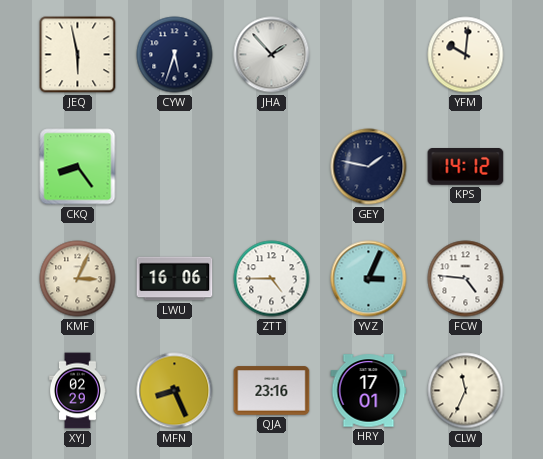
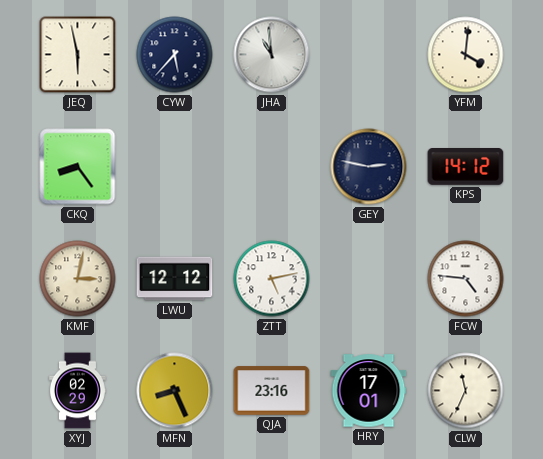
CYW: 5:33 -> 5:37
JHA: 1:53 -> 10:59
YFM: 10:01 -> 4:01
GEY: 1:47 -> 2:47
KMF: 3:04 -> 3:02
LWU: 16:06 -> 12:12
ZTT: 4:45 -> 5:13
YVZ: 3:04 -> none
